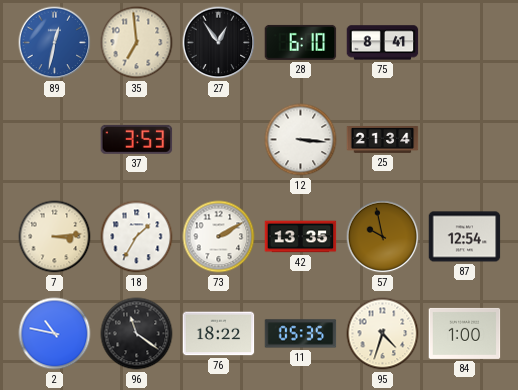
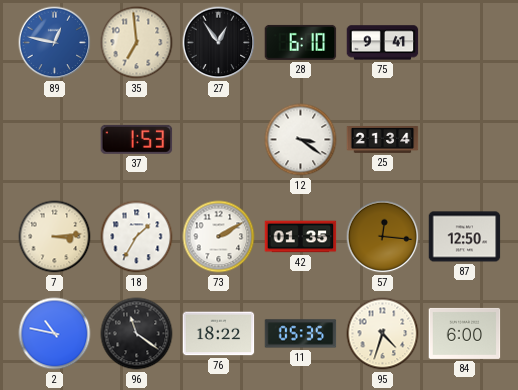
89: 12:32 -> 12:47
75: 8:41 -> 9:41
37: 3:53 -> 1:53
12: 3:16 -> 3:21
42: 13:35 -> 01:35
57: 9:58 -> 12:16
87: 12:54 -> 12:50
84: 1:00 -> 6:00
